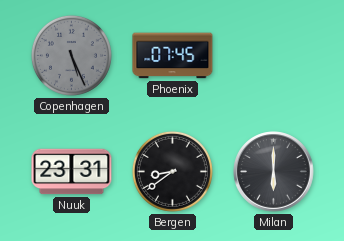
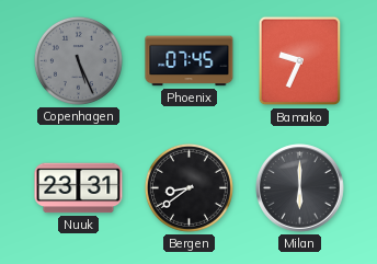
Bamako: none -> 9:34
